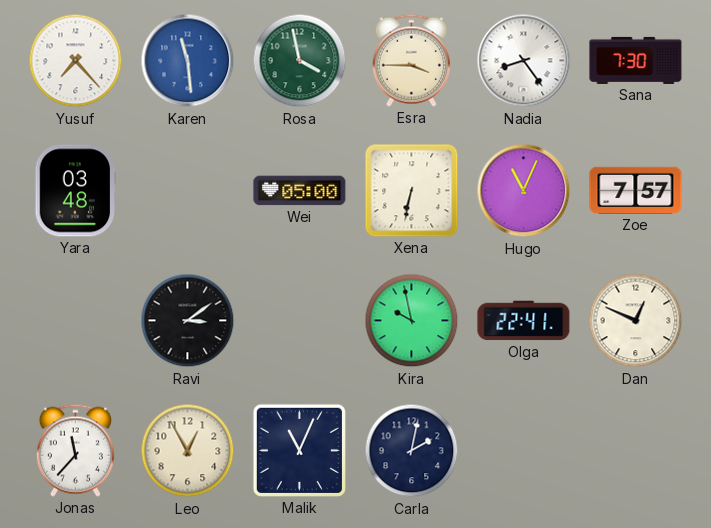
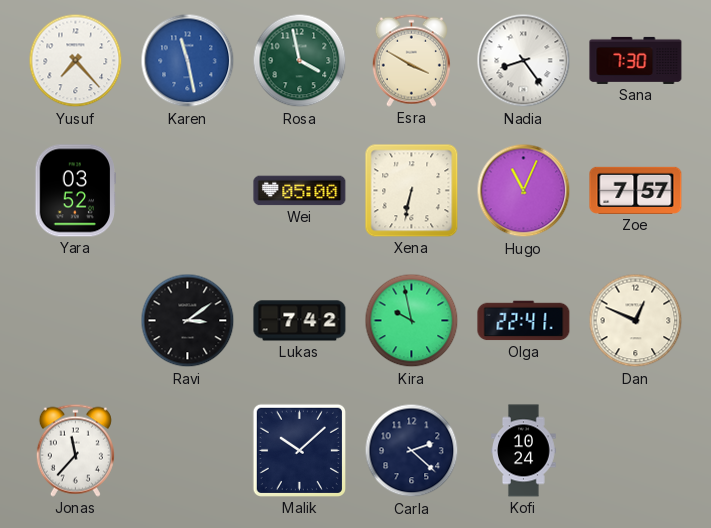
Karen: 11:29 -> 11:28
Esra: 3:45 -> 3:50
Yara: 03:48 -> 03:52
Lukas: none -> 7:42
Leo: 12:55 -> none
Malik: 11:04 -> 10:08
Carla: 2:02 -> 2:22
Kofi: none -> 10:24
